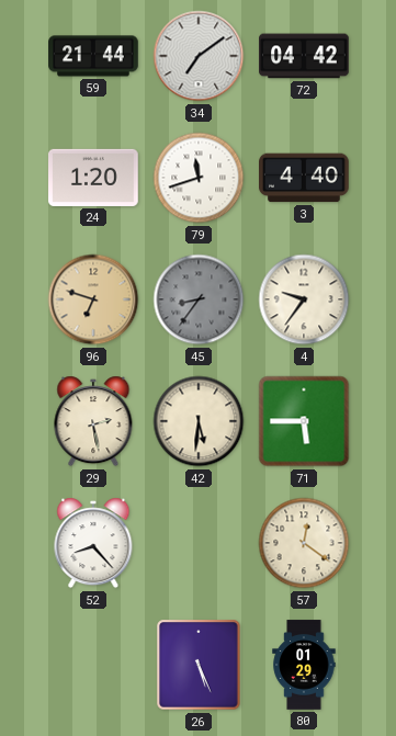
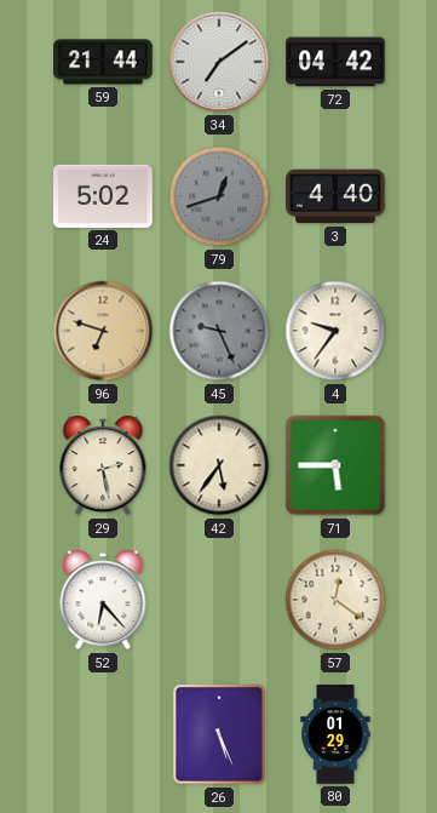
24: 1:20 -> 5:02
79: 11:42 -> 12:42
79 dial: white -> grey
45: 8:36 -> 9:26
42: 5:31 -> 5:36
52: 8:23 -> 6:23
